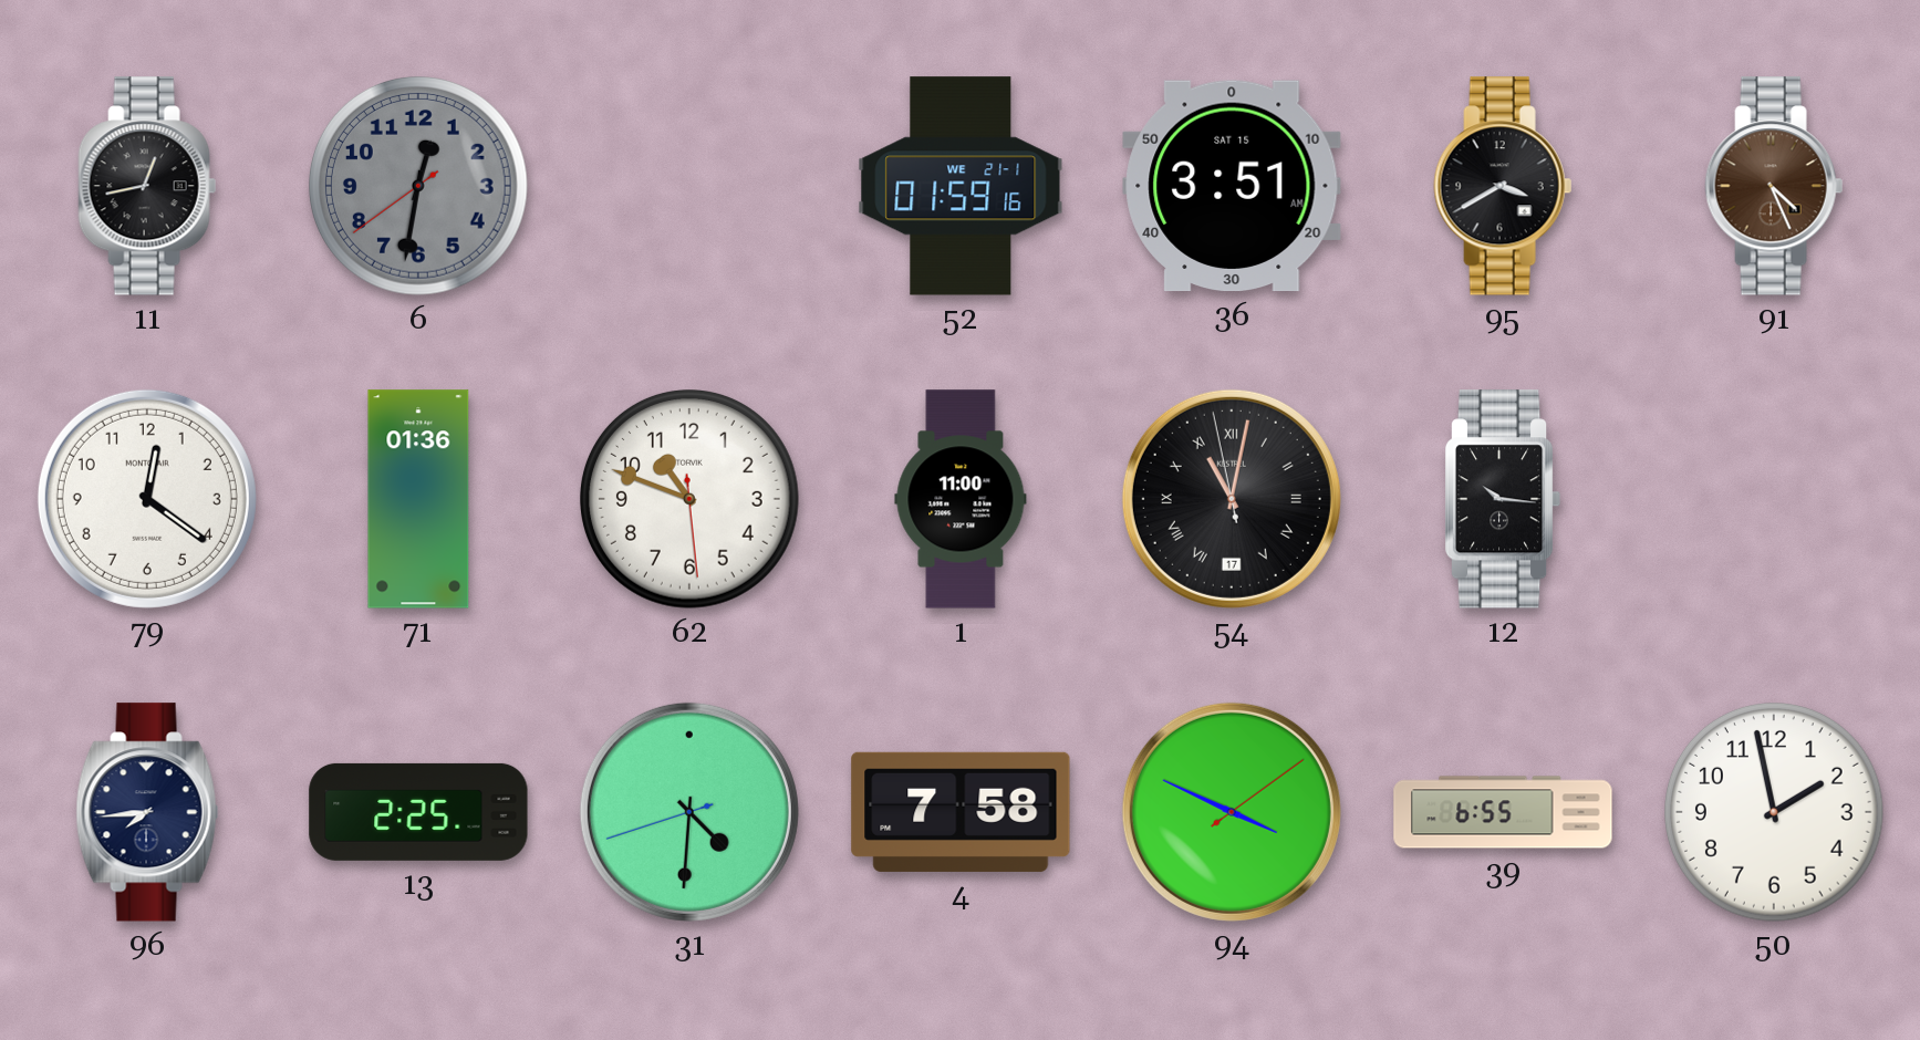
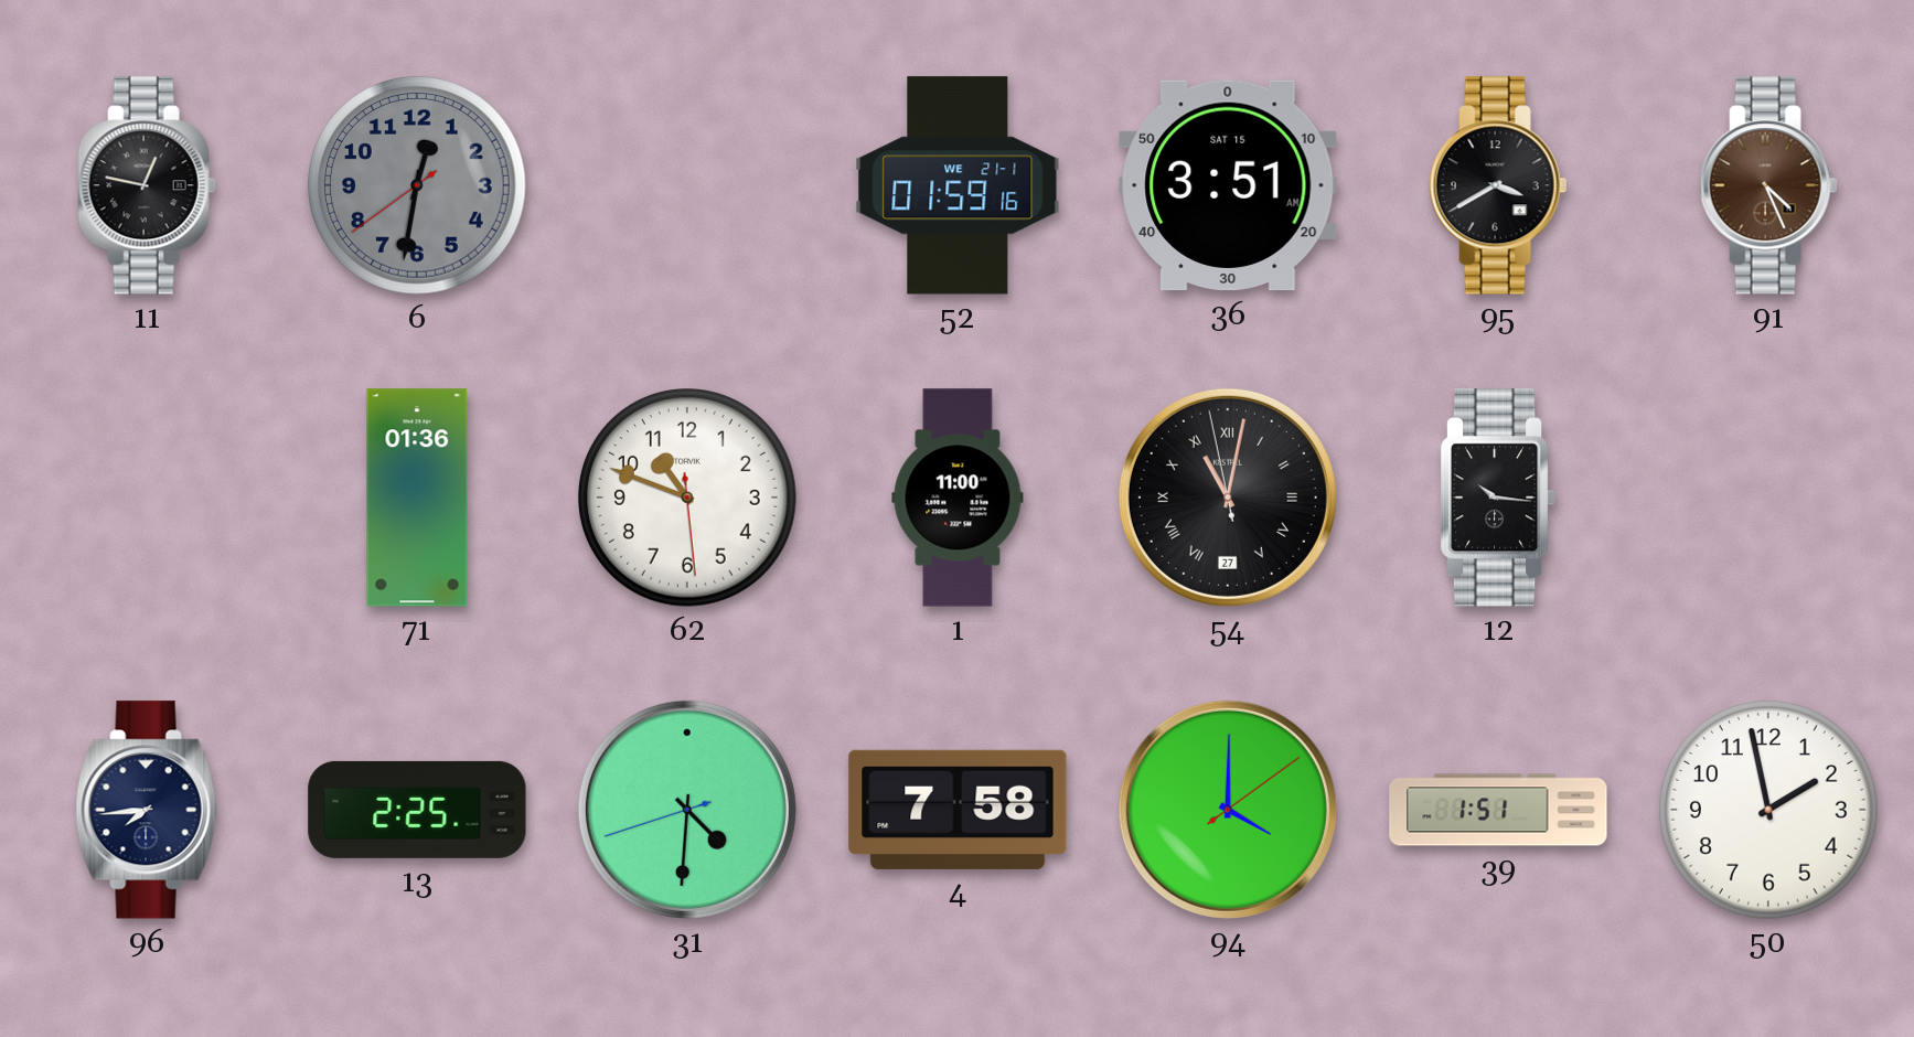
11: 12:43 -> 12:47
79: 12:21 -> none
54 date: 17 -> 27
94: 3:49 -> 4:00
39: 6:55 -> 1:51
